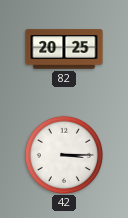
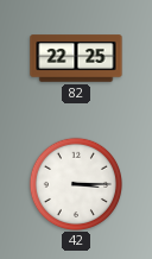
82: 20:25 -> 22:25
